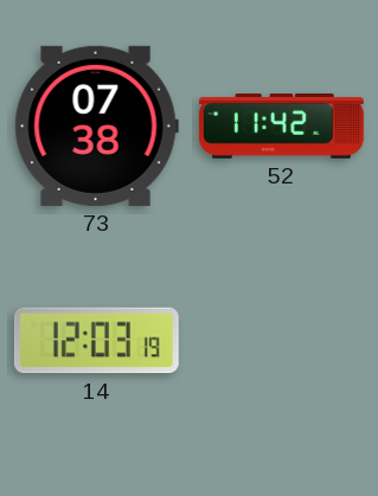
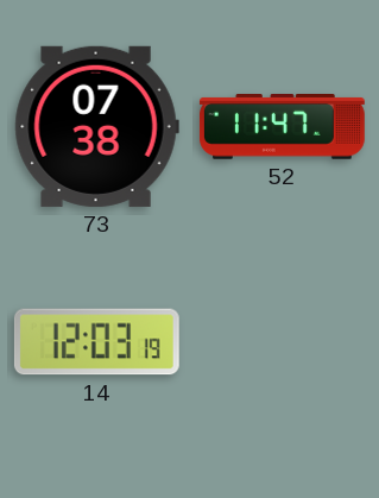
52: 11:42 -> 11:47
